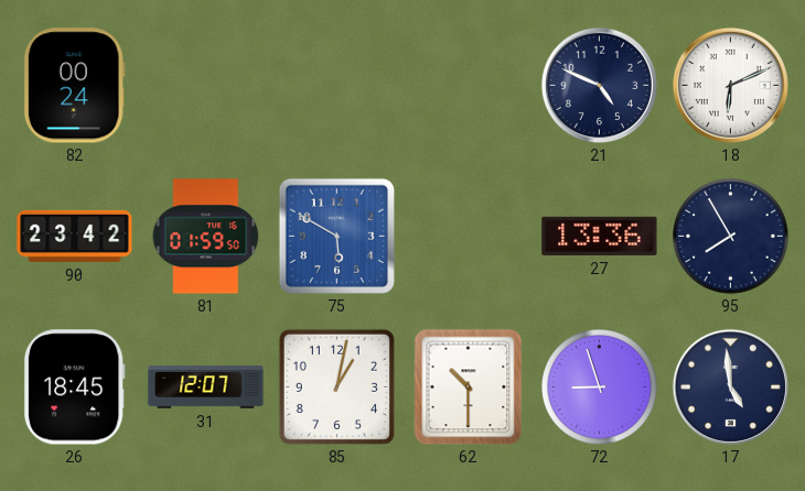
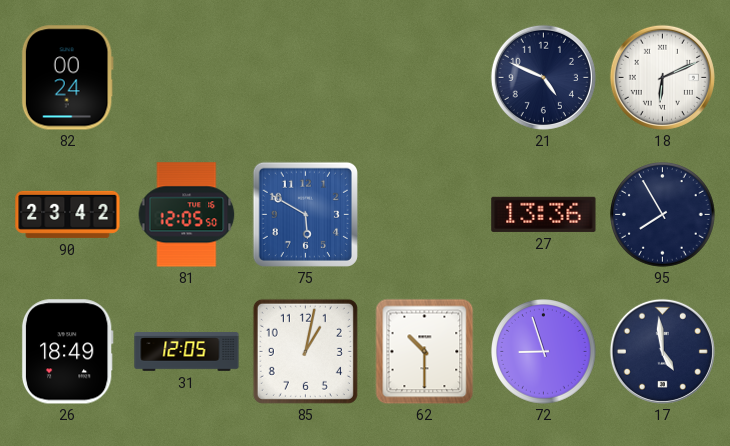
81: 01:59 -> 12:05
26: 18:45 -> 18:49
31: 12:07 -> 12:05
